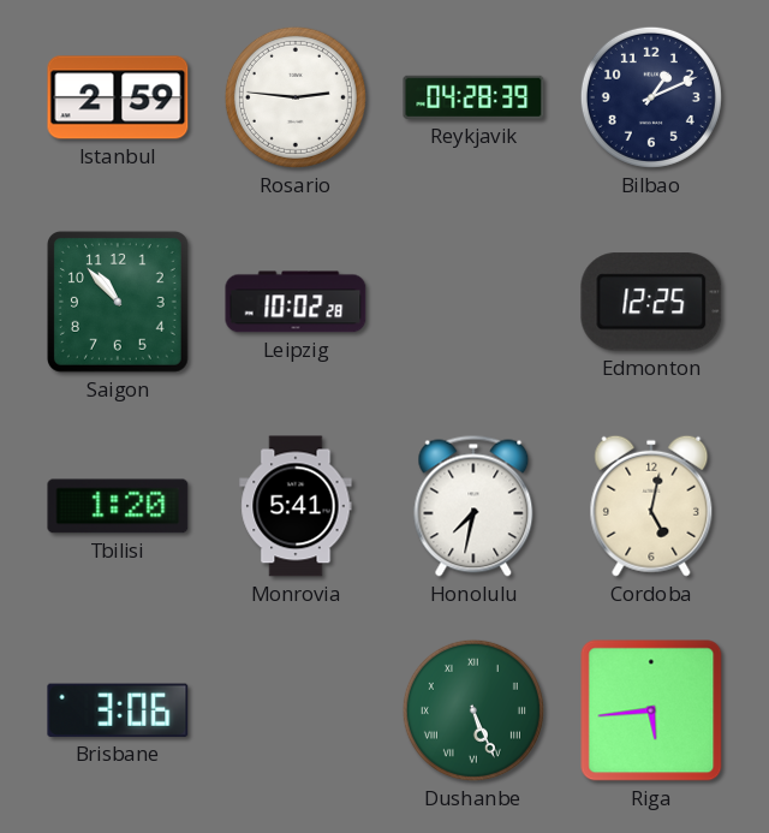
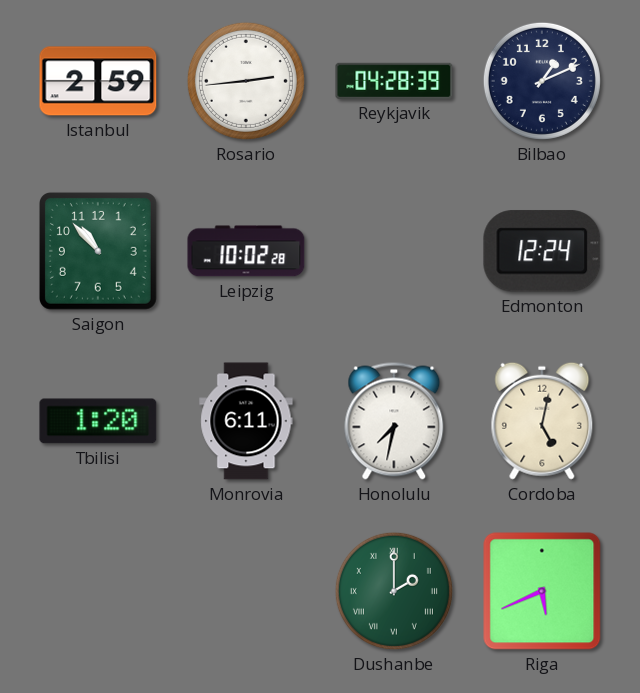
Rosario: 2:46 -> 2:44
Edmonton: 12:25 -> 12:24
Monrovia: 5:41 -> 6:11
Brisbane: 3:06 -> none
Dushanbe: 5:26 -> 2:00
Riga: 5:44 -> 5:41
